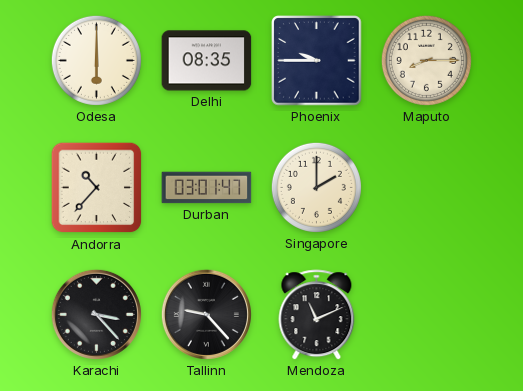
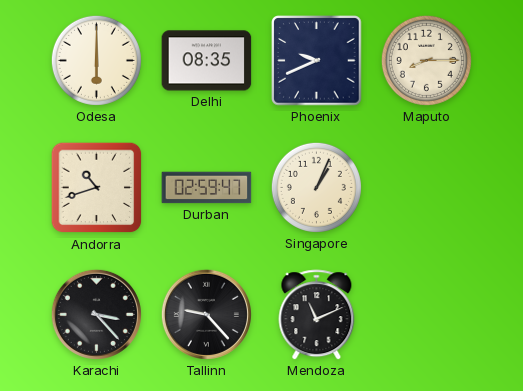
Phoenix: 9:45 -> 9:41
Andorra: 10:37 -> 10:42
Durban: 03:01 -> 02:59
Singapore: 2:00 -> 1:04
